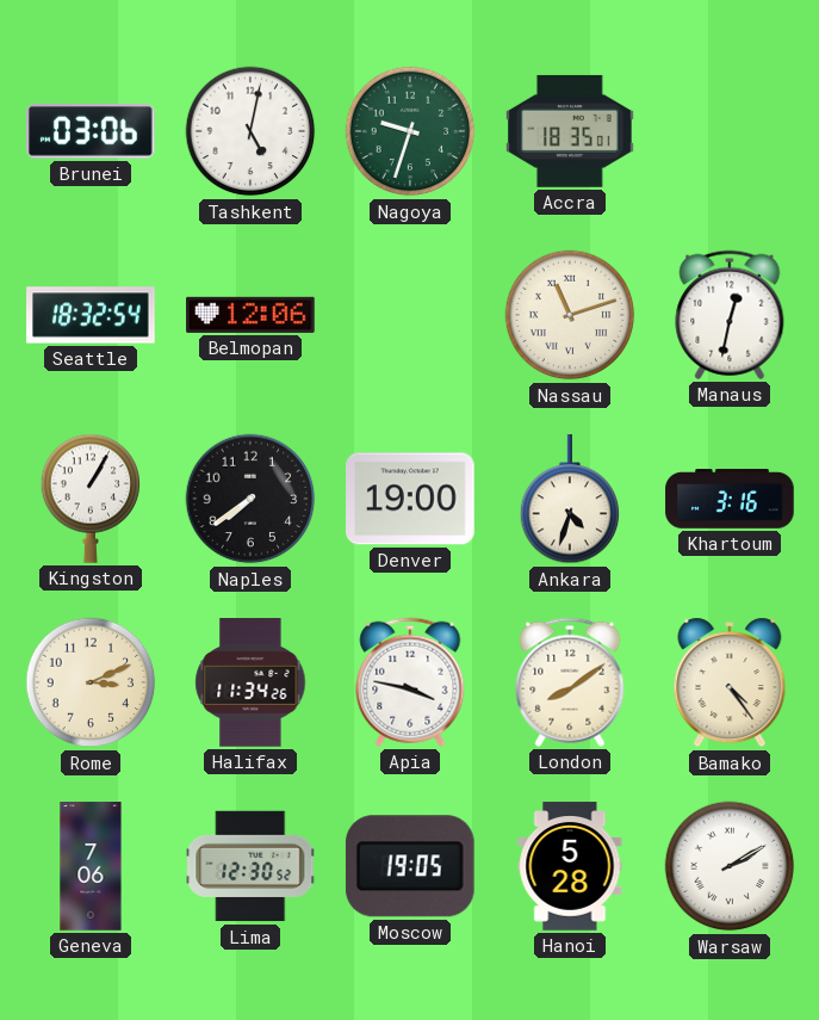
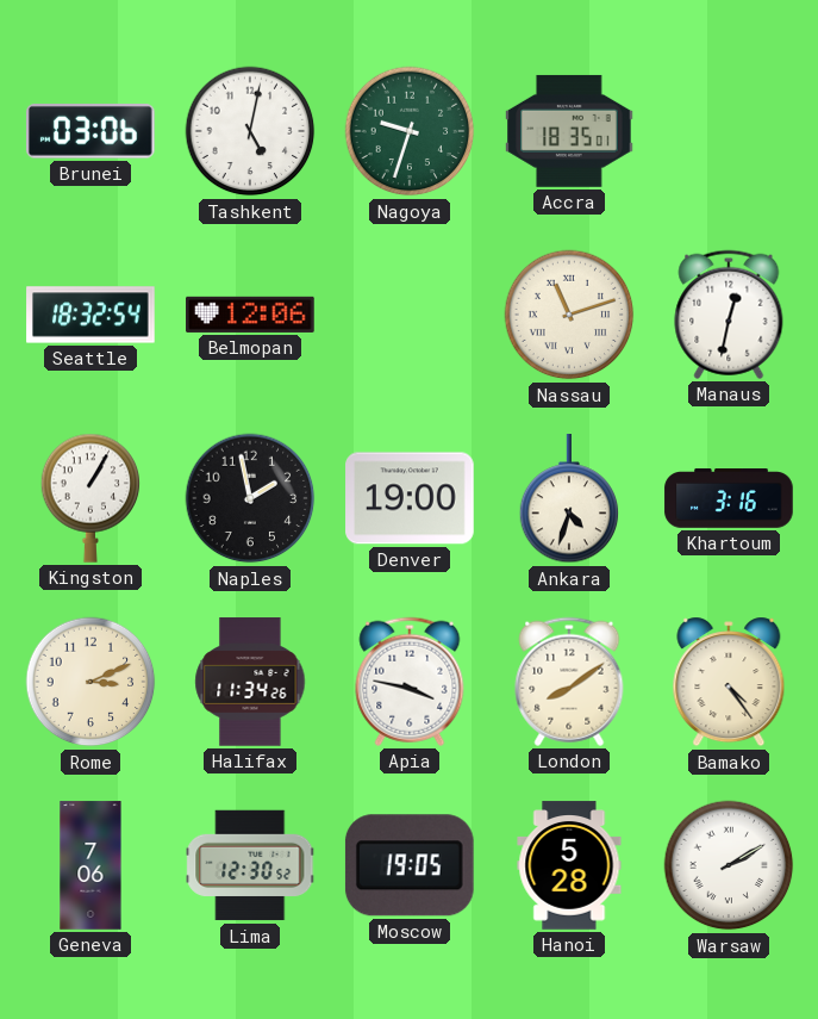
Naples: 7:39 -> 1:58
